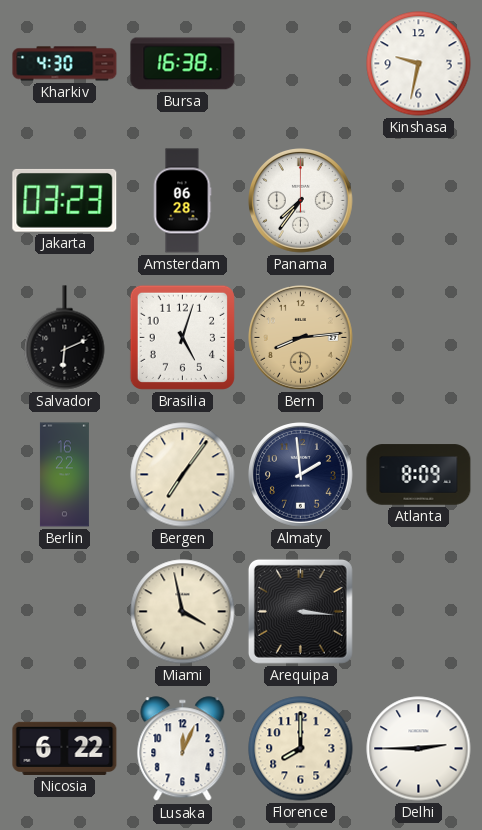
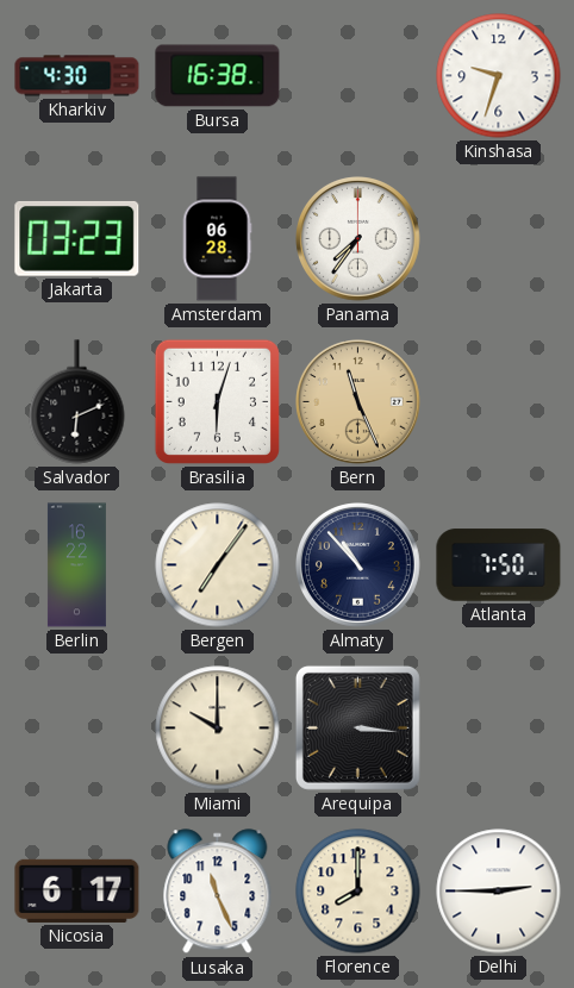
Kinshasa: 9:32 -> 9:33
Brasilia: 5:03 -> 6:03
Bern: 8:14 -> 11:26
Almaty: 1:59 -> 10:53
Atlanta: 8:09 -> 7:50
Miami: 3:58 -> 10:00
Nicosia: 6:22 -> 6:17
Lusaka: 12:04 -> 11:26
